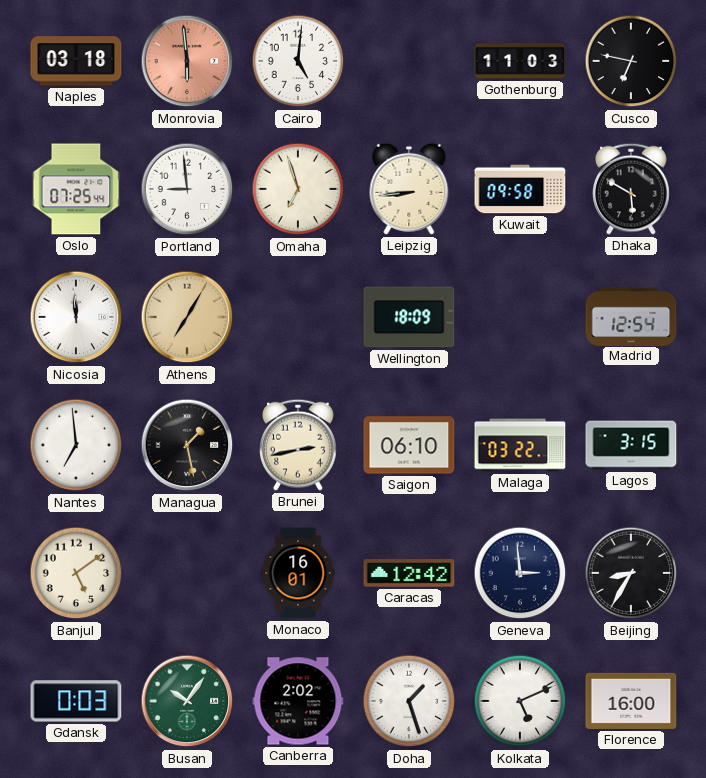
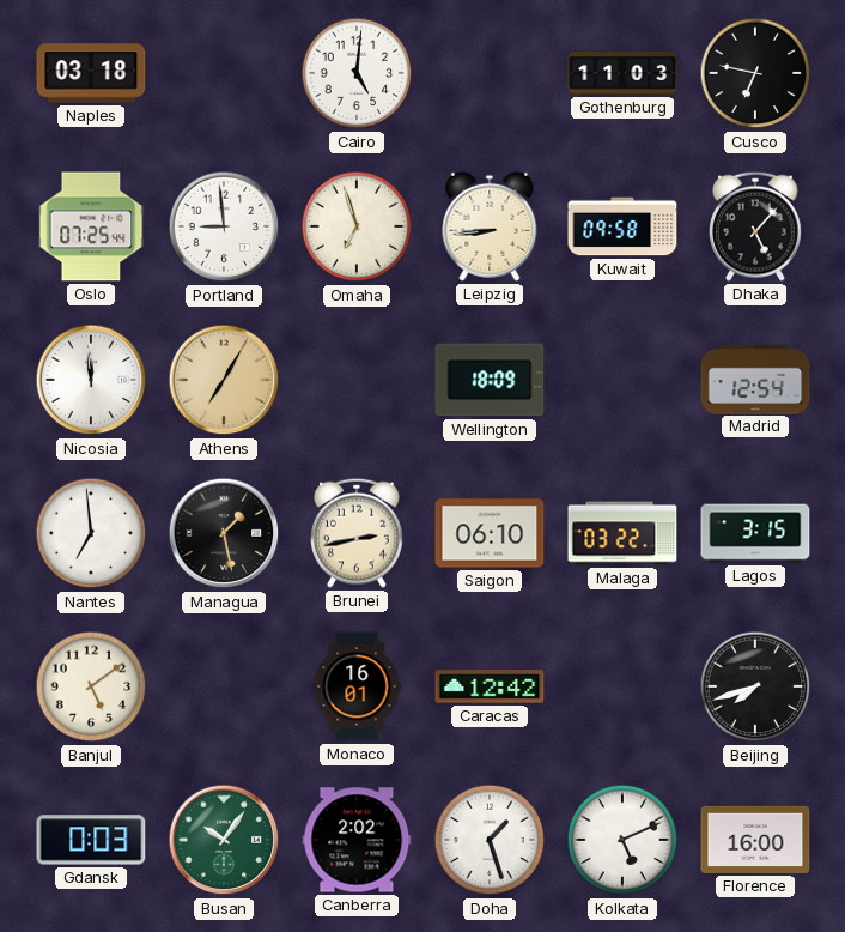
Monrovia: 5:59 -> none
Dhaka: 5:50 -> 5:07
Geneva: 2:59 -> none
Beijing: 8:35 -> 7:42
